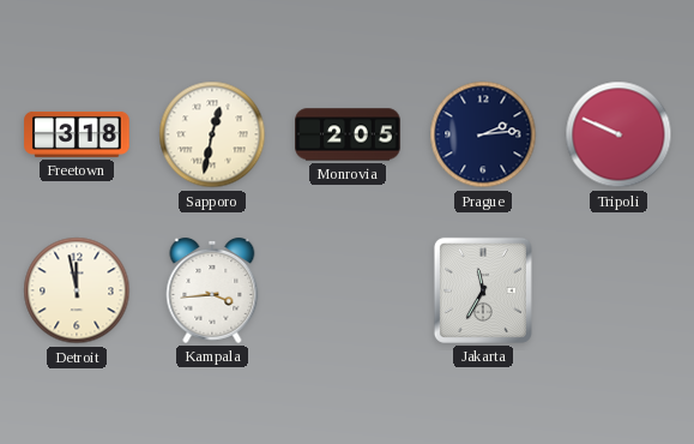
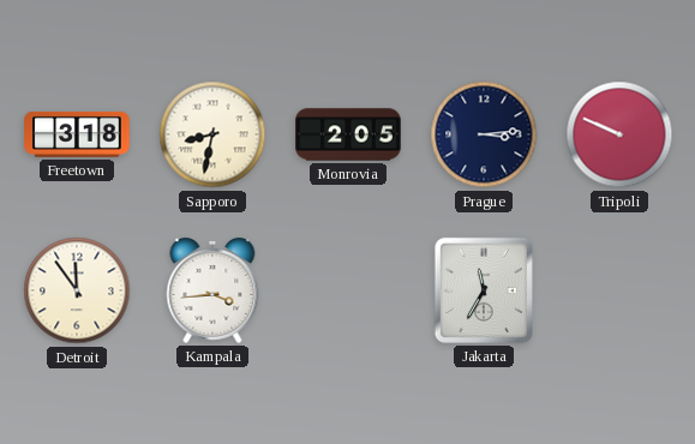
Sapporo: 12:32 -> 8:32
Prague: 2:14 -> 3:14
Detroit: 11:58 -> 11:54
